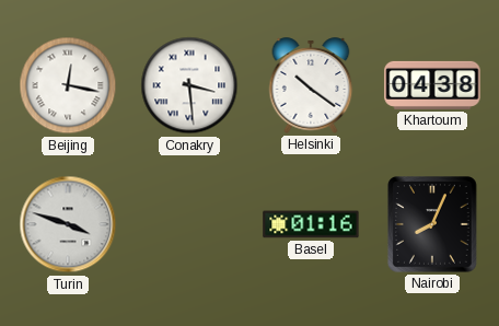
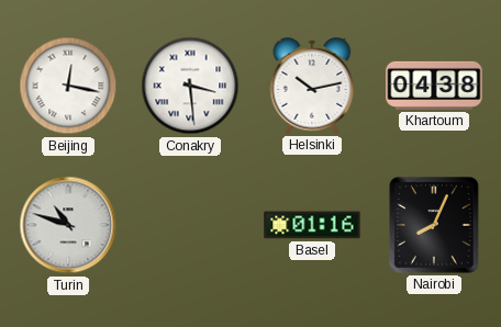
Helsinki: 10:21 -> 10:13
Turin: 3:48 -> 10:48
